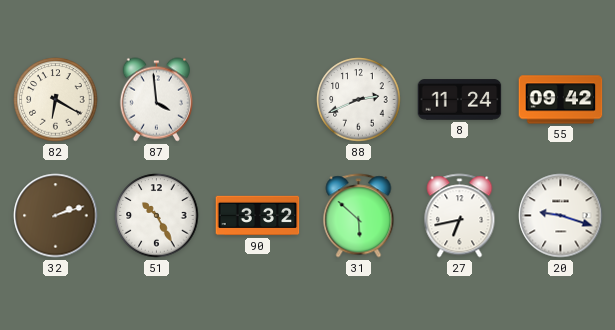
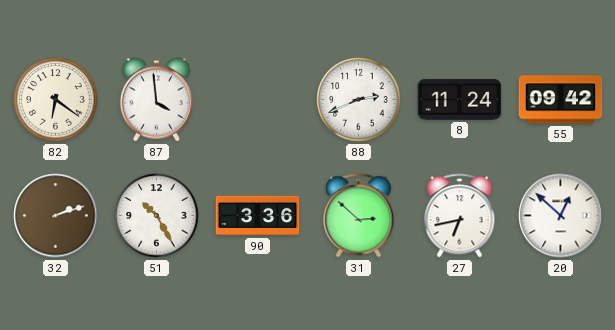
82: 6:20 -> 6:21
90: 3:32 -> 3:36
31: 5:52 -> 2:52
20: 9:18 -> 12:52
